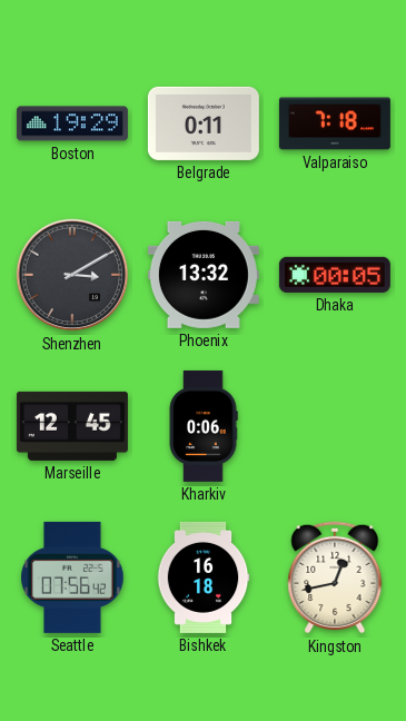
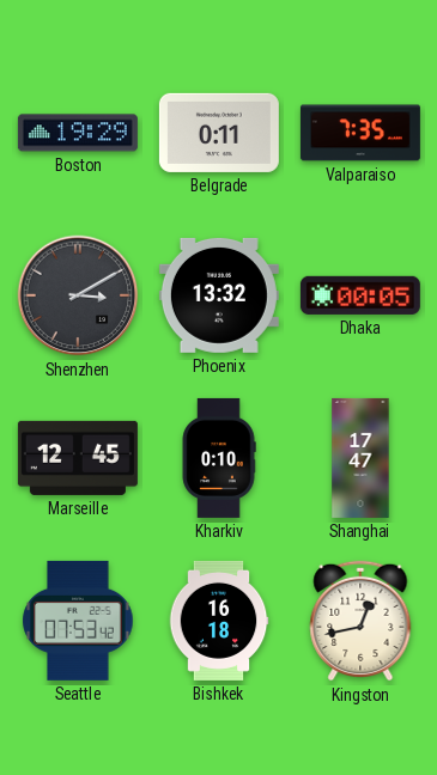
Valparaiso: 7:18 -> 7:35
Kharkiv: 0:06 -> 0:10
Shanghai: none -> 17:47
Seattle: 07:56 -> 07:53
